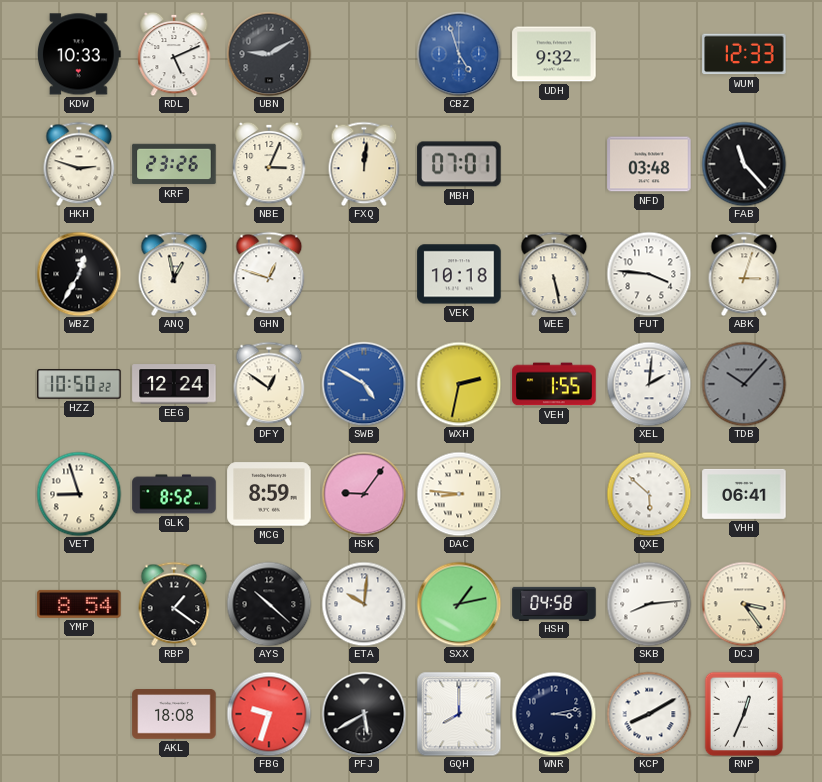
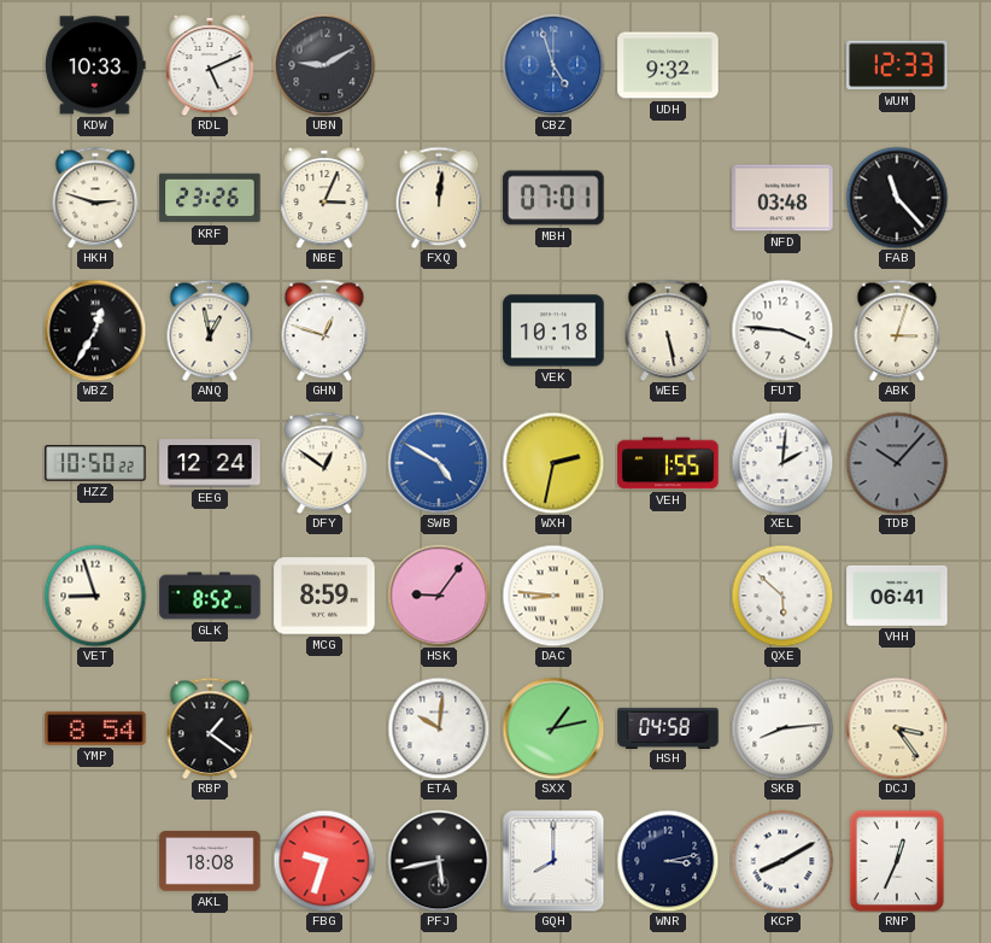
AYS: 10:22 -> none
PFJ: 5:40 -> 5:43
